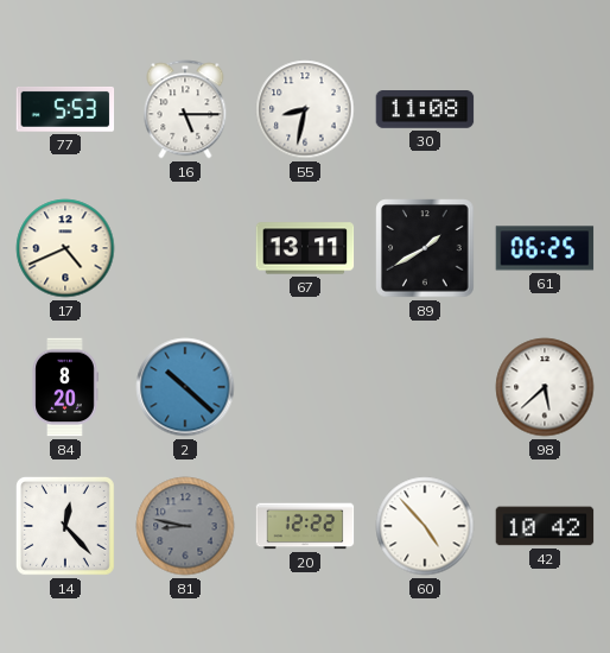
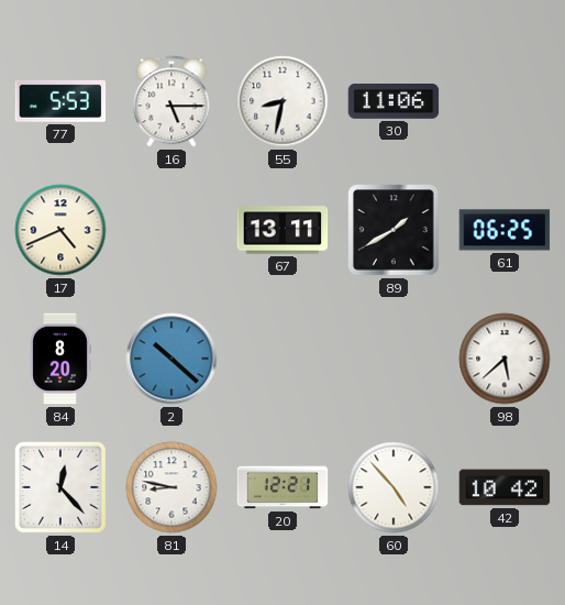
30: 11:08 -> 11:06
81 dial: grey -> white
20: 12:22 -> 12:21
